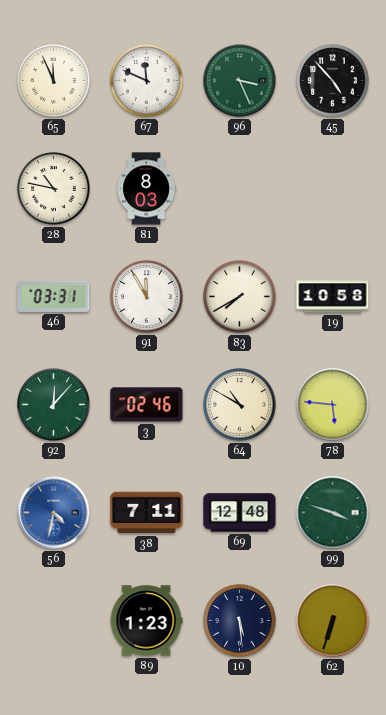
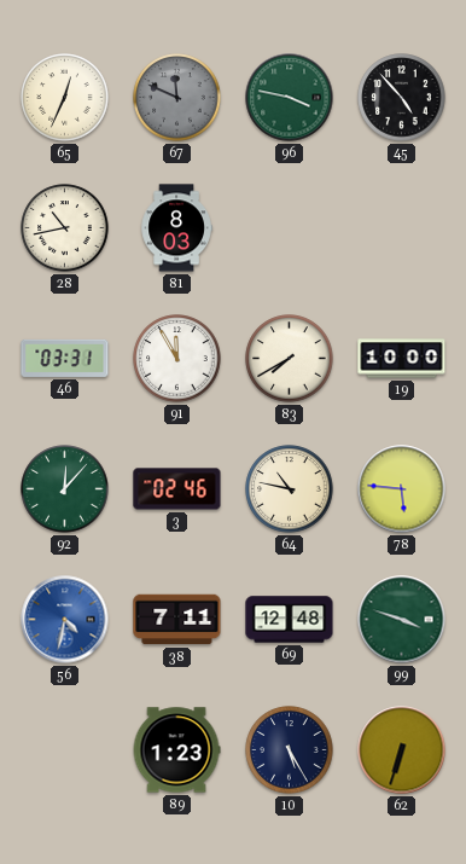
65: 11:56 -> 12:34
67 dial: white -> grey
96: 3:26 -> 3:47
28: 10:47 -> 10:43
19: 10:58 -> 10:00
64: 10:50 -> 10:47
10: 5:29 -> 5:25
